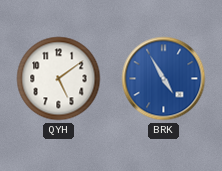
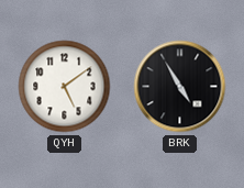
BRK dial: blue -> black
